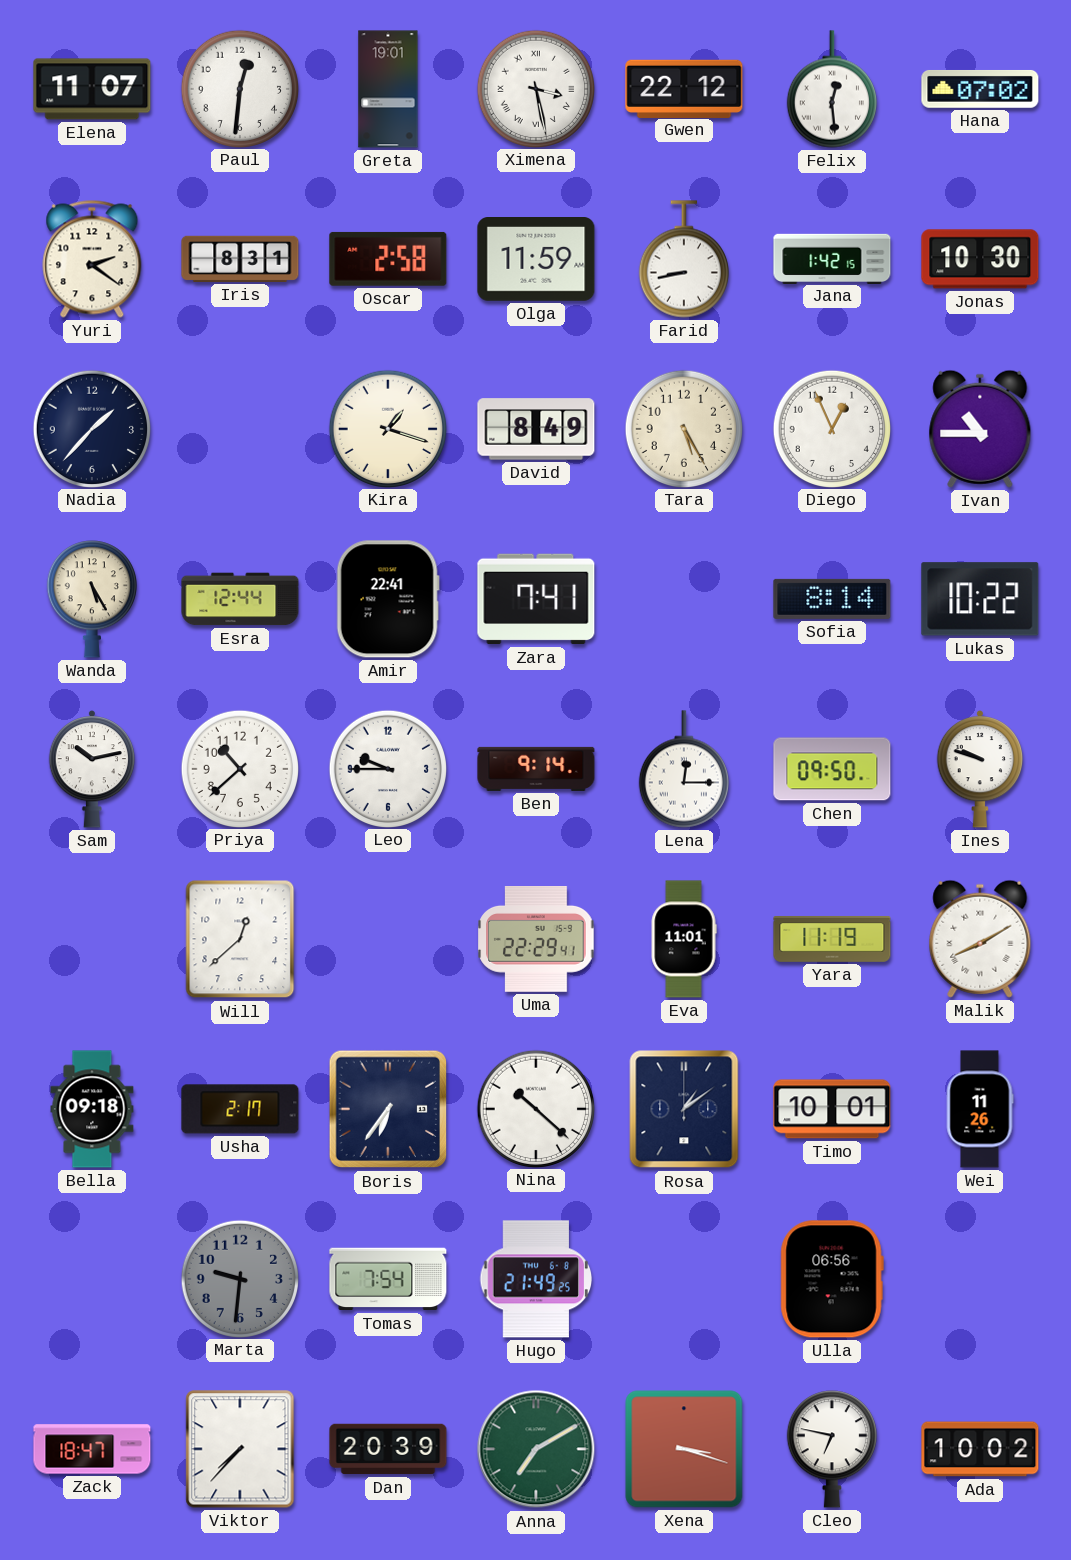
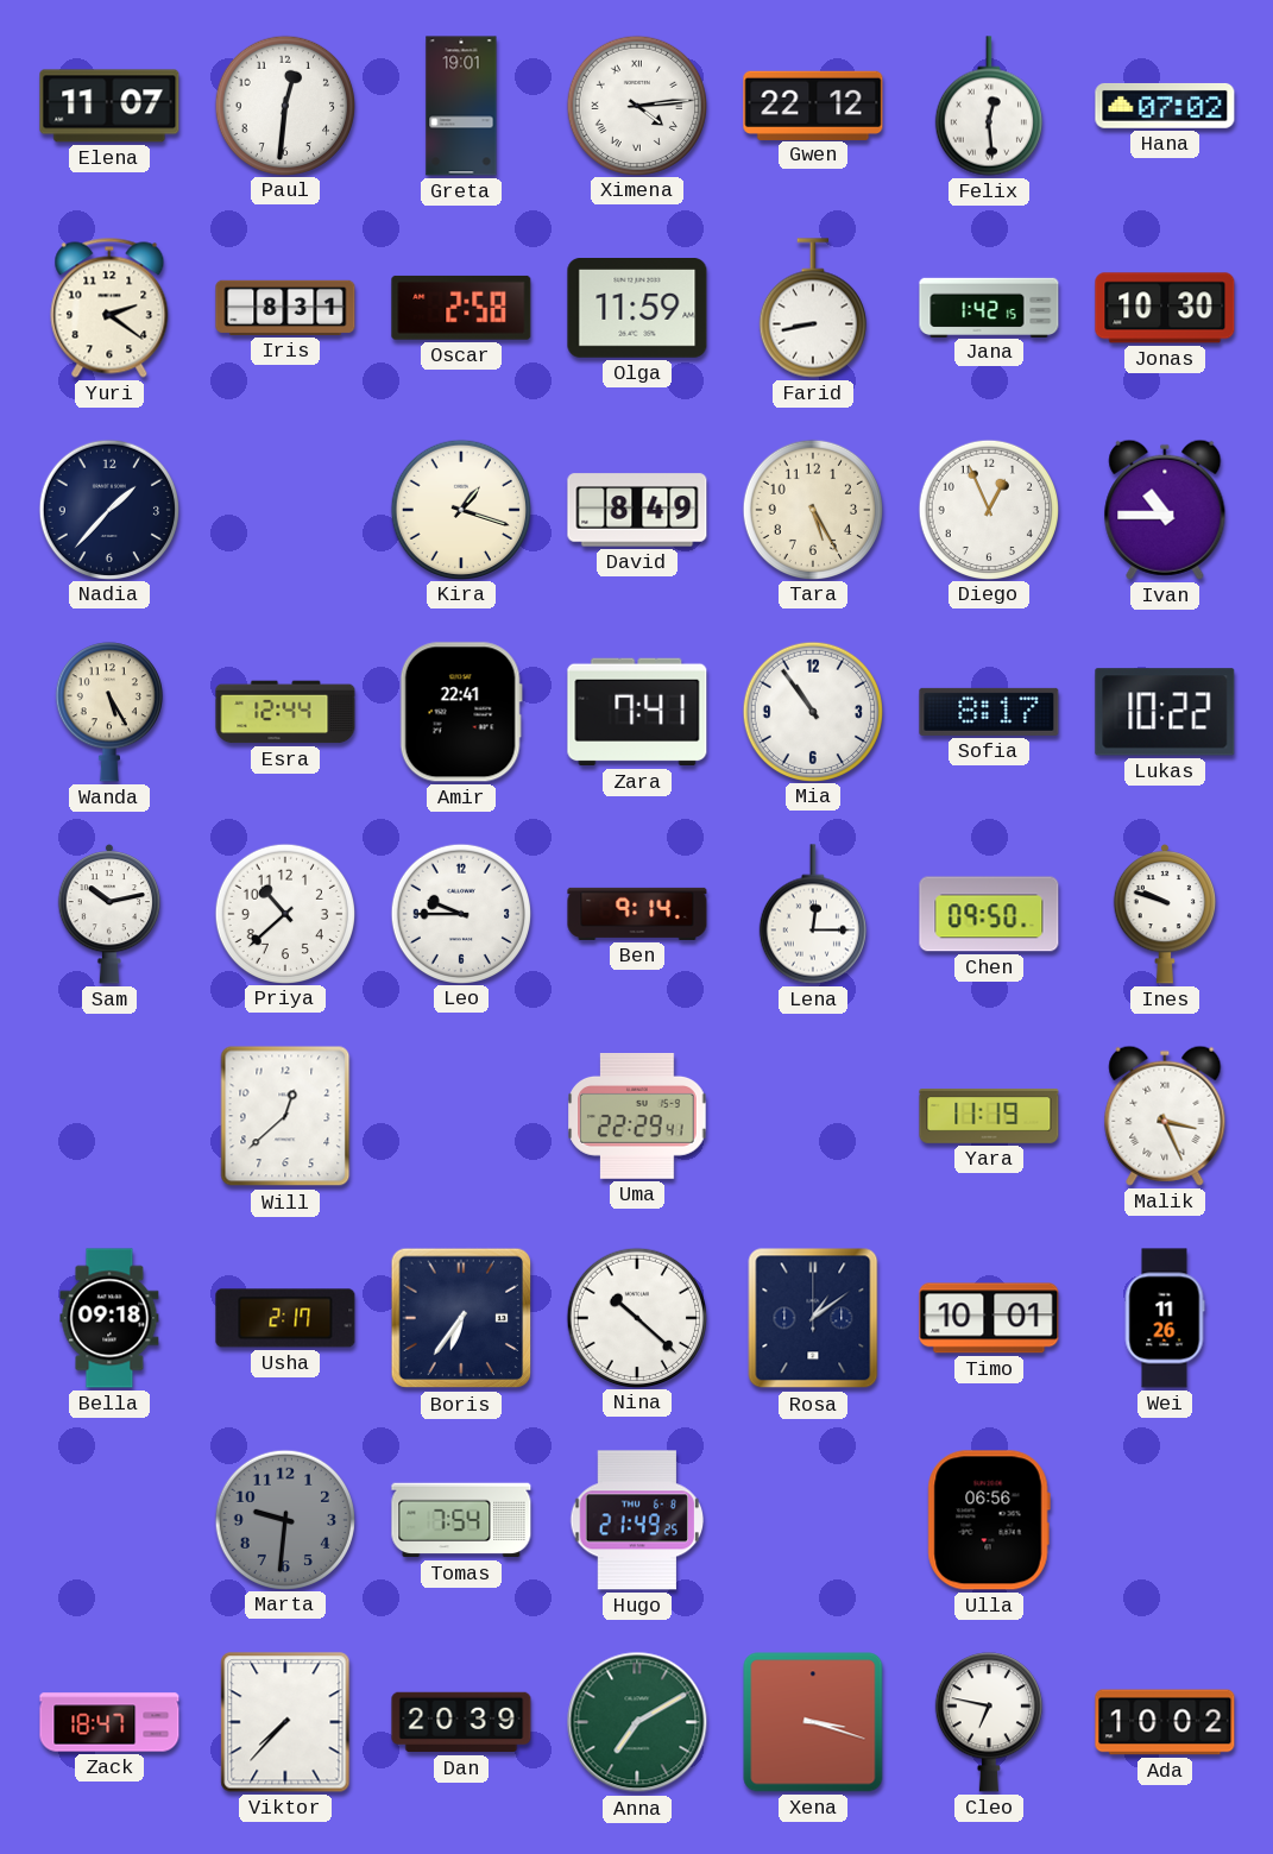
Ximena: 3:28 -> 4:14
Mia: none -> 10:54
Sofia: 8:14 -> 8:17
Eva: 11:01 -> none
Malik: 8:10 -> 3:26
